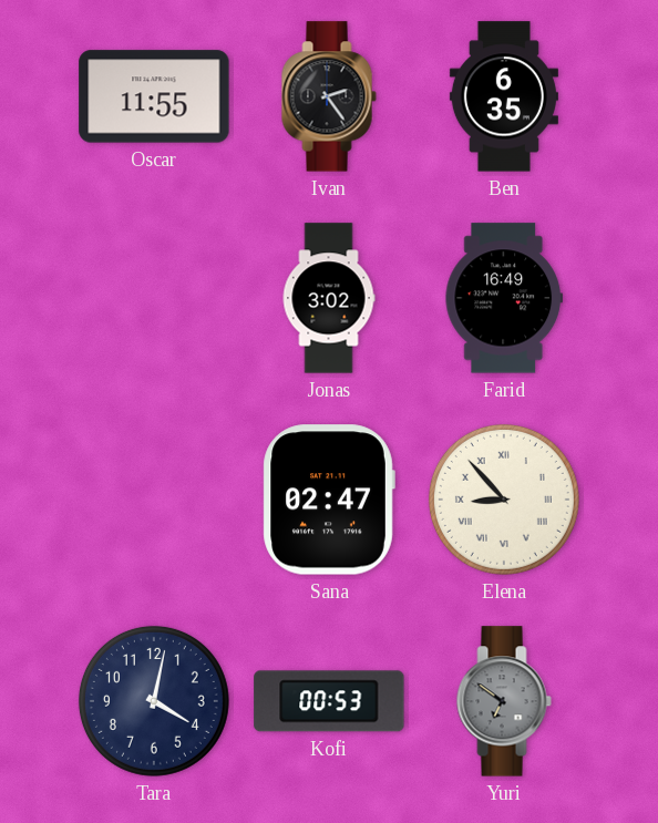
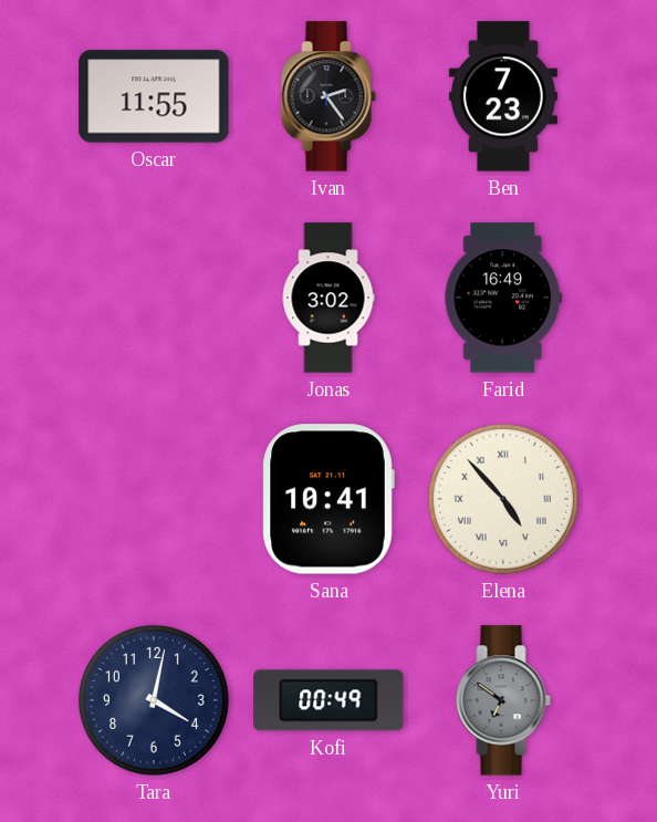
Ben: 6:35 -> 7:23
Sana: 02:47 -> 10:41
Elena: 8:53 -> 4:53
Kofi: 00:53 -> 00:49
